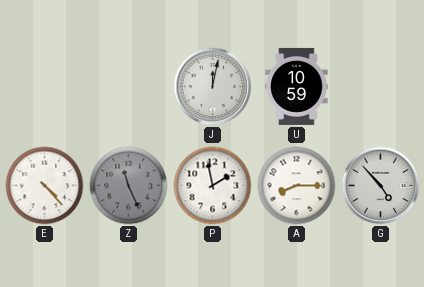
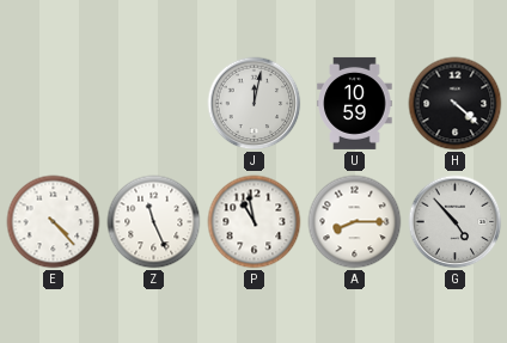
H: none -> 4:22
Z dial: grey -> white
P: 1:58 -> 10:58
